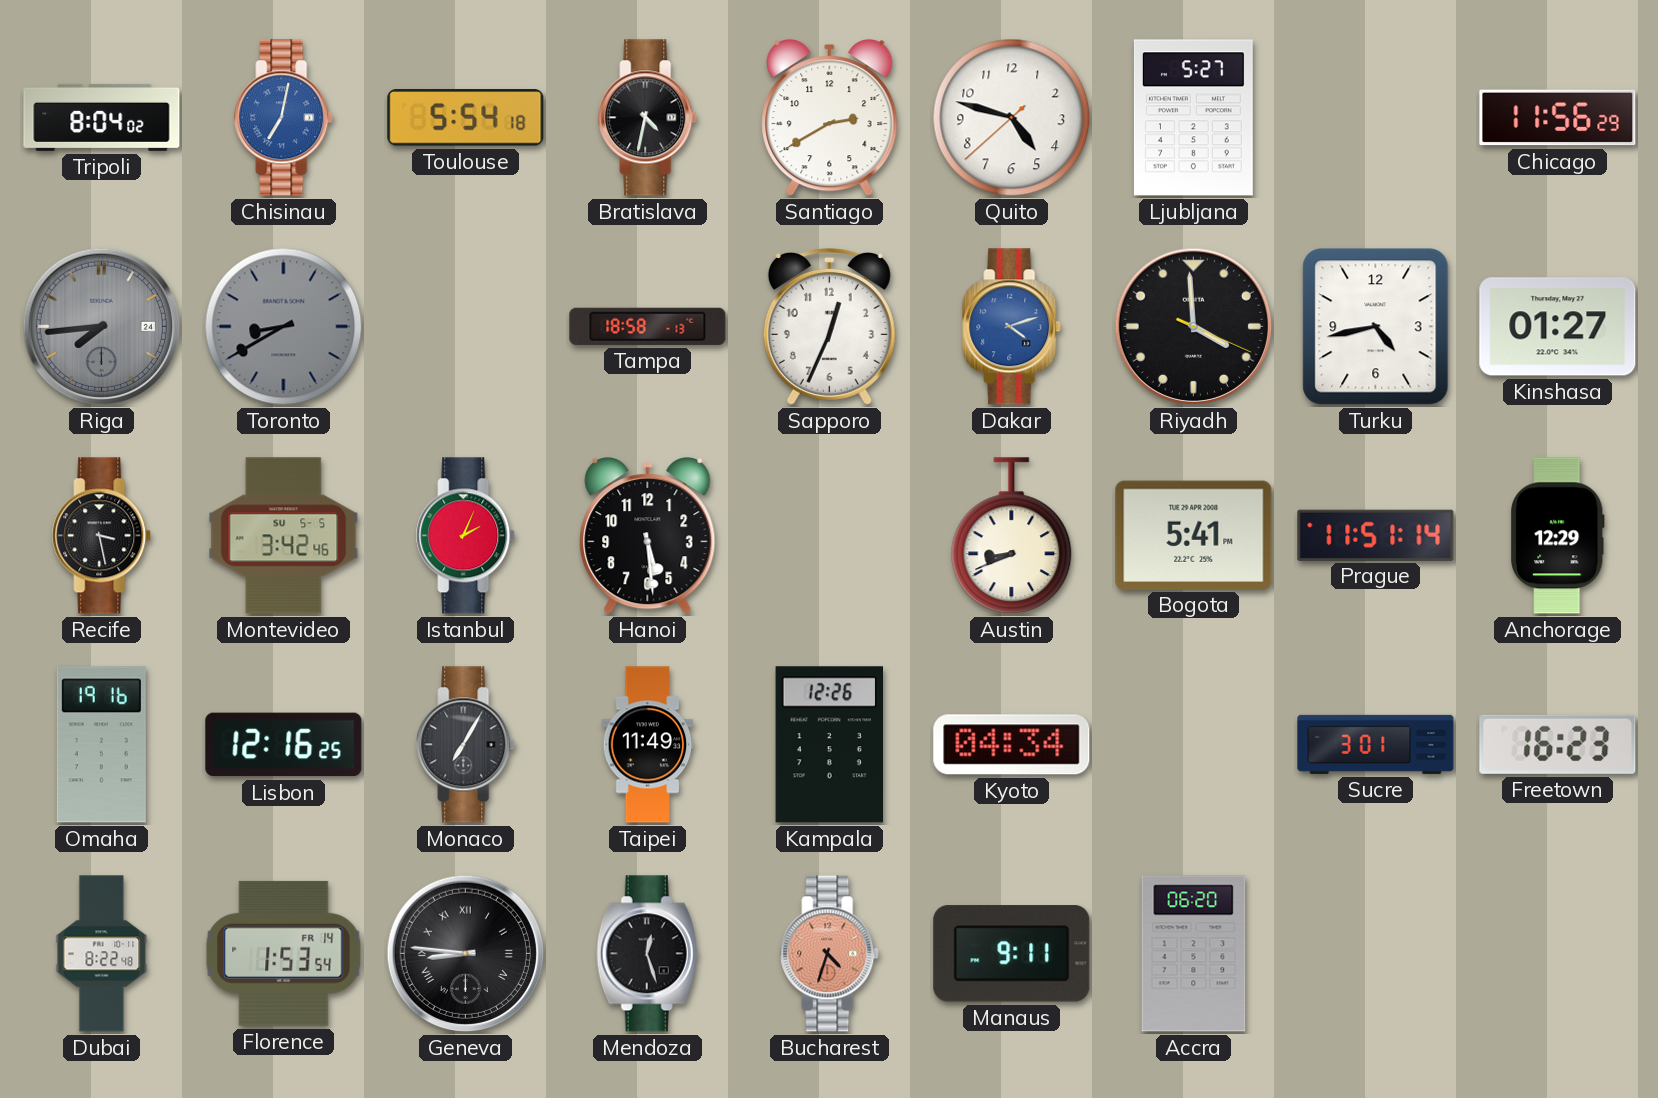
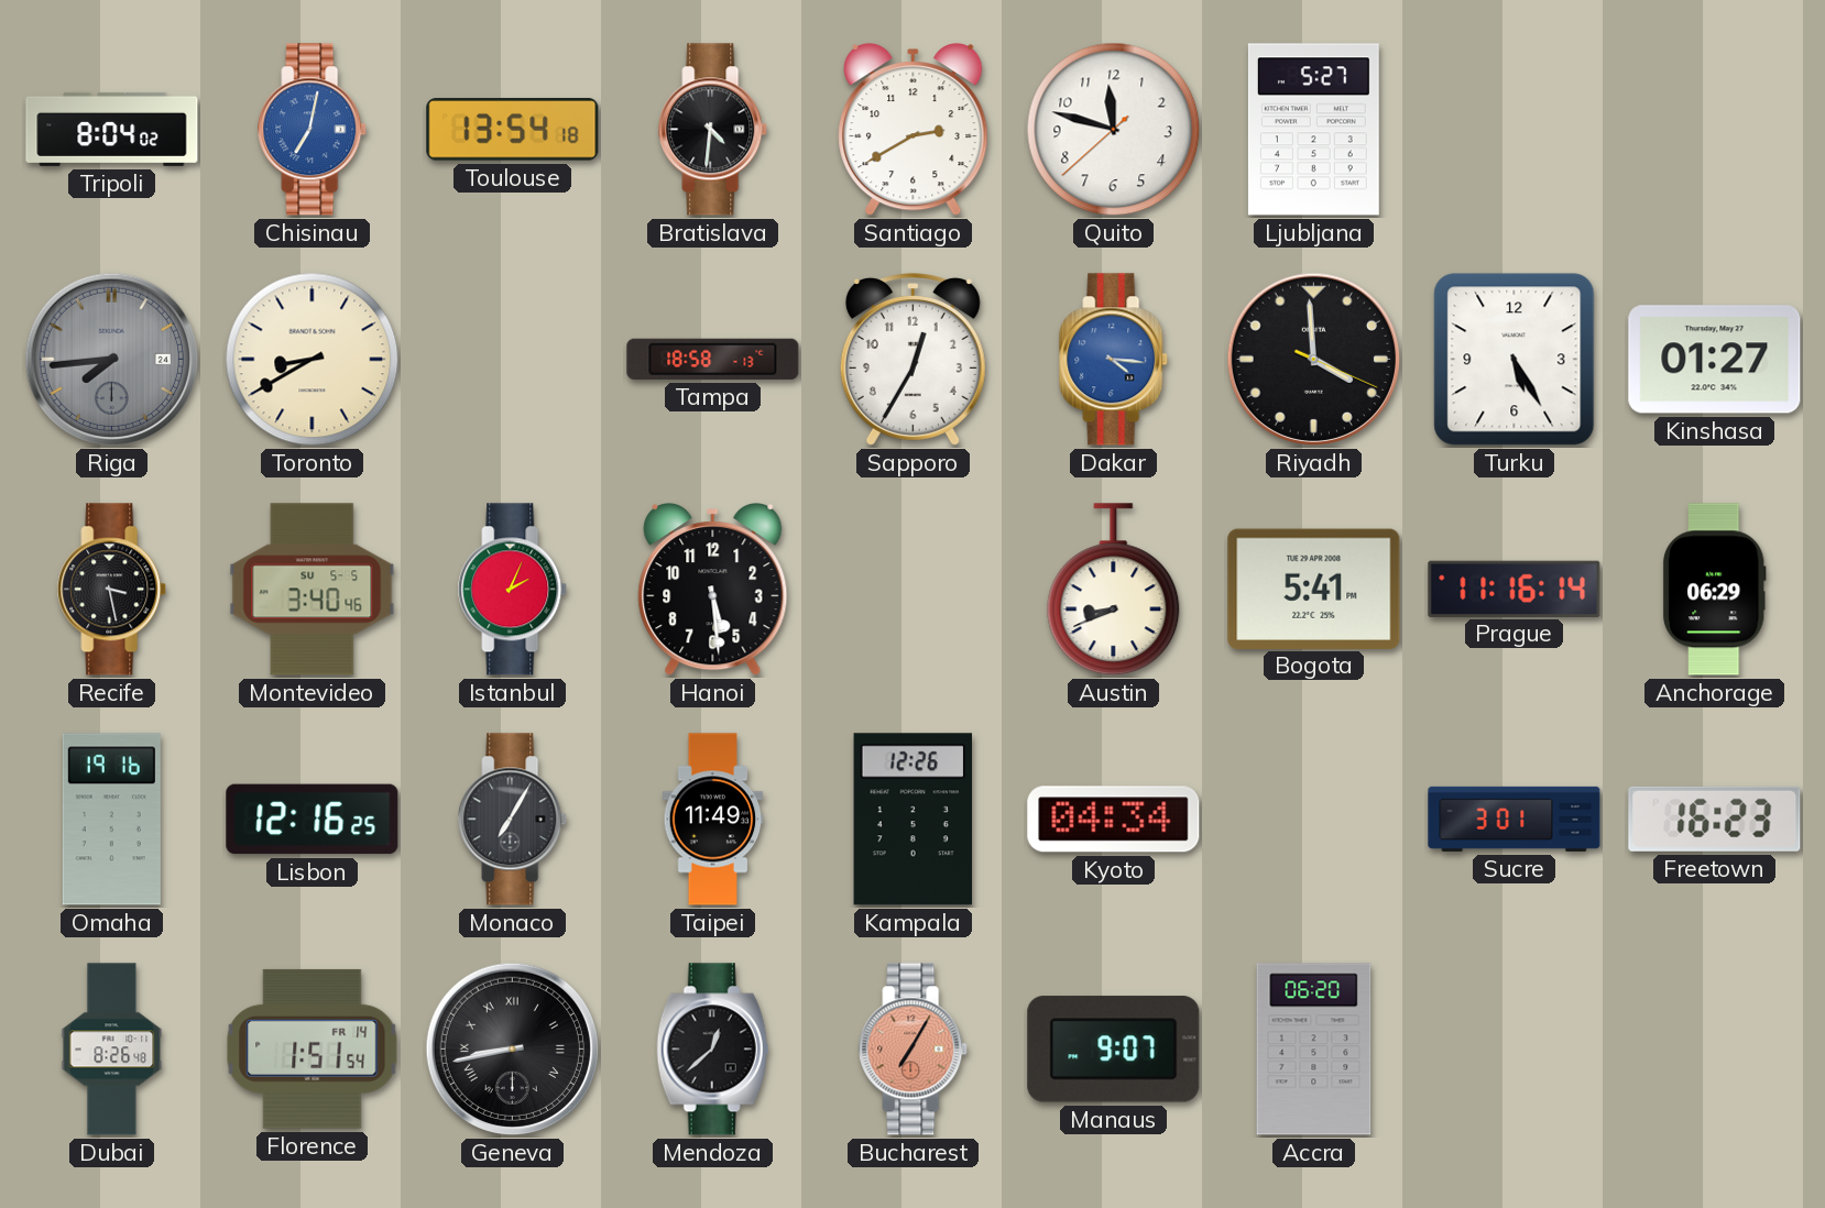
Toulouse: 5:54 -> 13:54
Bratislava: 4:32 -> 4:31
Quito: 4:47 -> 11:47
Chicago: 11:56 -> none
Toronto dial: grey -> cream
Sapporo: 12:34 -> 12:35
Dakar: 4:12 -> 4:16
Turku: 4:43 -> 5:25
Montevideo: 3:42 -> 3:40
Prague: 11:51 -> 11:16
Anchorage: 12:29 -> 06:29
Dubai: 8:22 -> 8:26
Florence: 1:53 -> 1:51
Geneva: 8:46 -> 8:43
Mendoza: 12:27 -> 12:38
Bucharest: 4:33 -> 7:05
Manaus: 9:11 -> 9:07
